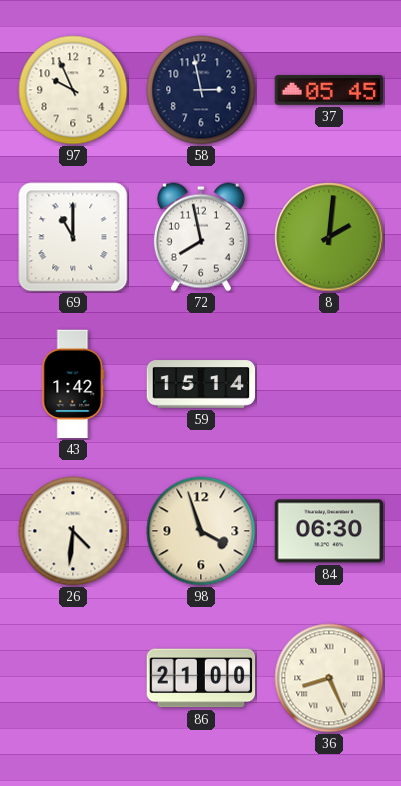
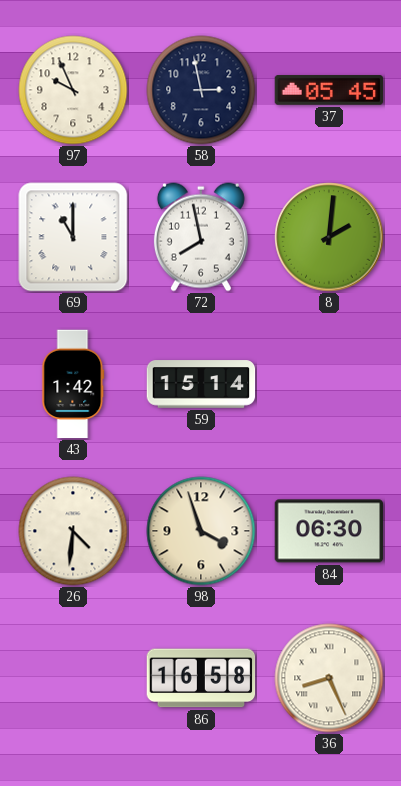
86: 21:00 -> 16:58
